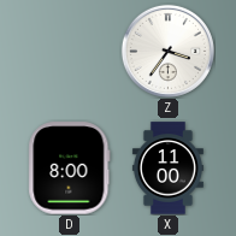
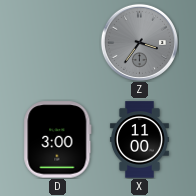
Z dial: white -> grey
D: 8:00 -> 3:00
